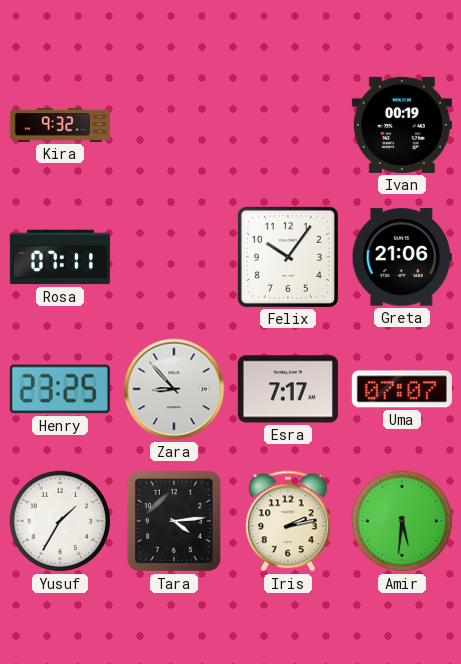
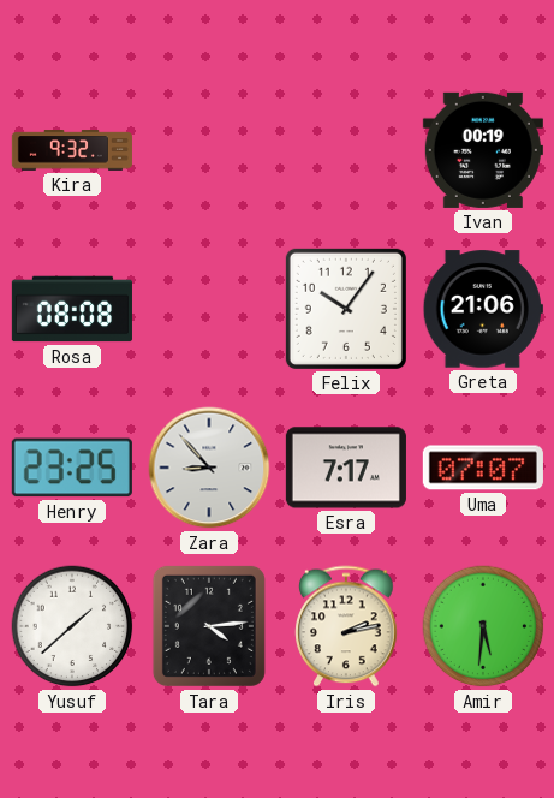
Rosa: 07:11 -> 08:08
Yusuf: 1:35 -> 1:38
